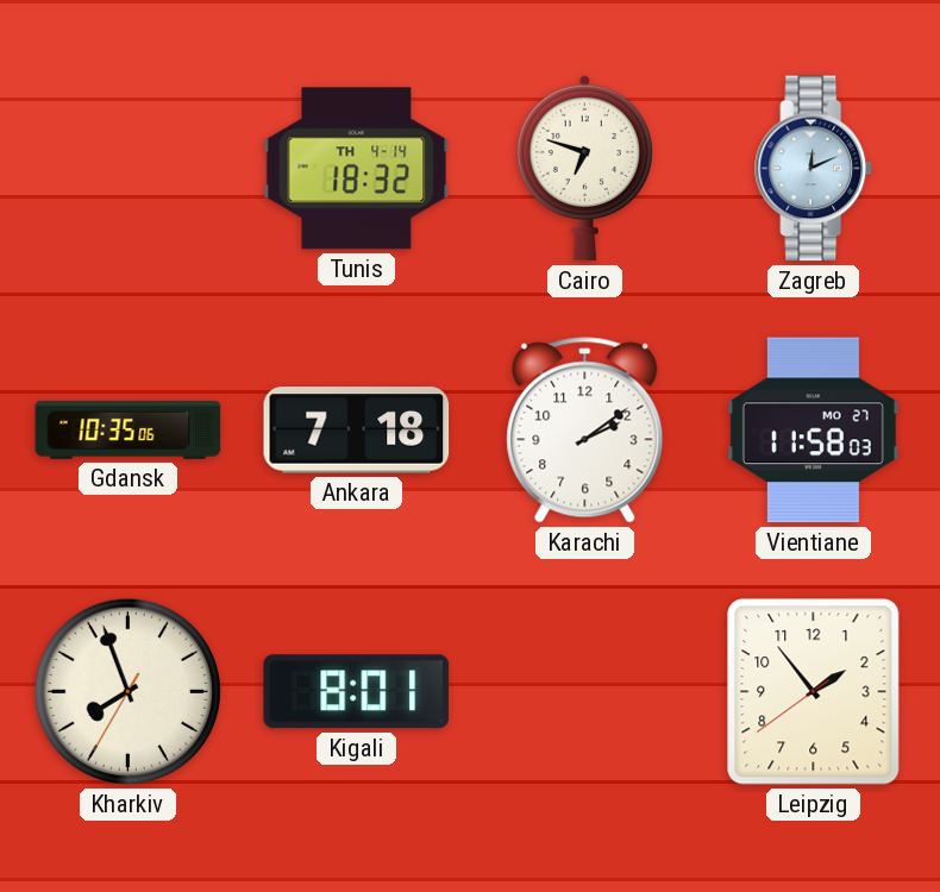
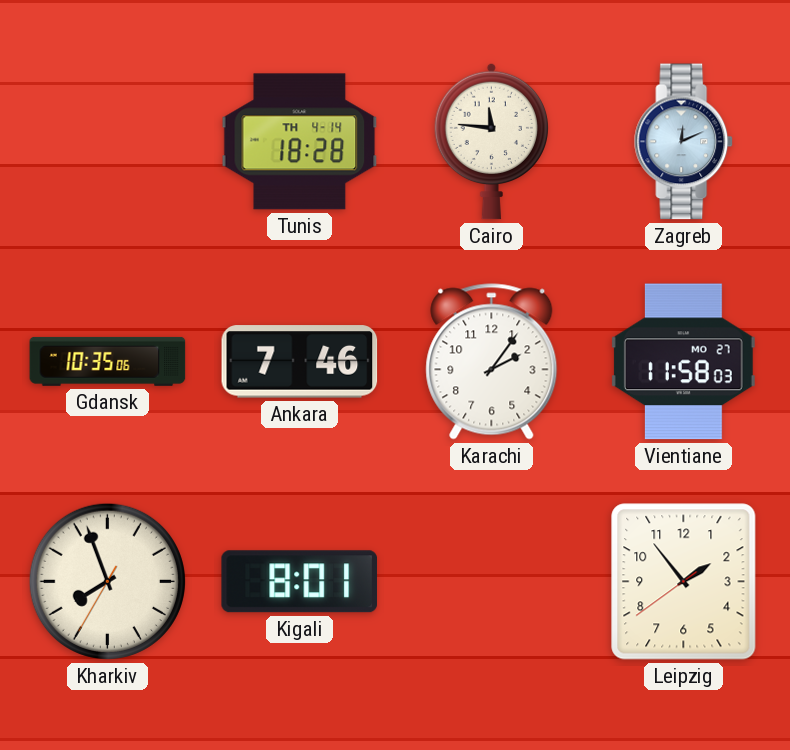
Tunis: 18:32 -> 18:28
Cairo: 6:48 -> 11:46
Ankara: 7:18 -> 7:46
Karachi: 2:09 -> 2:06
